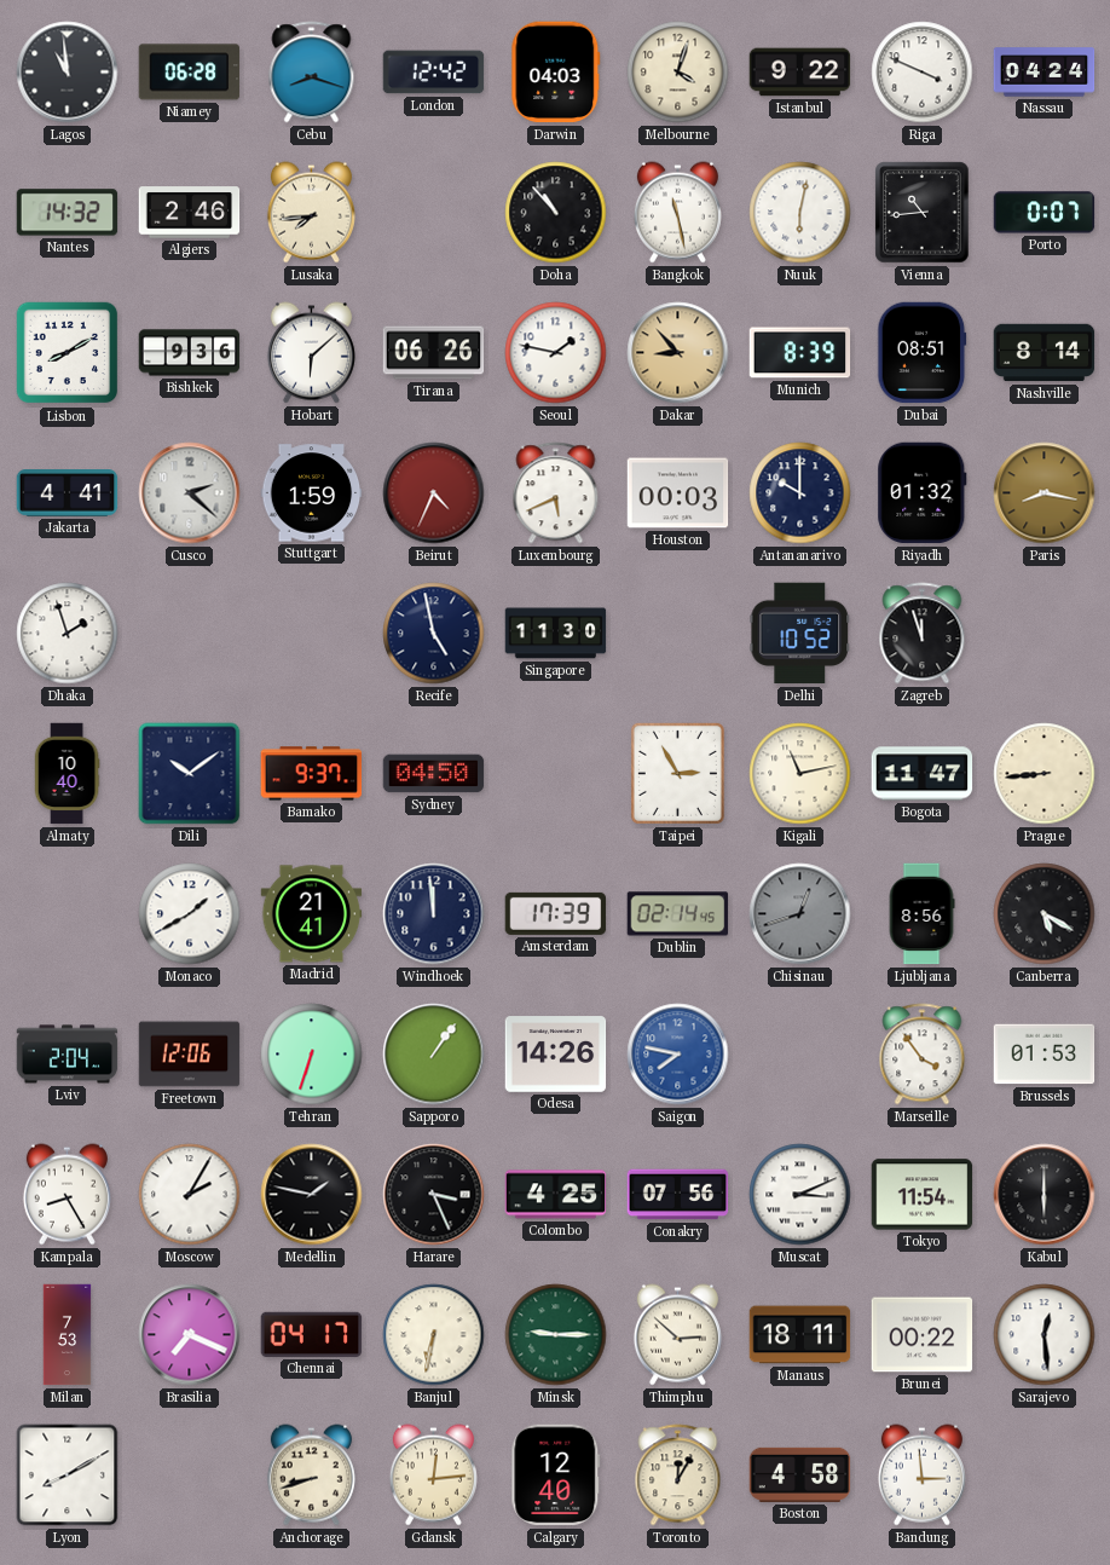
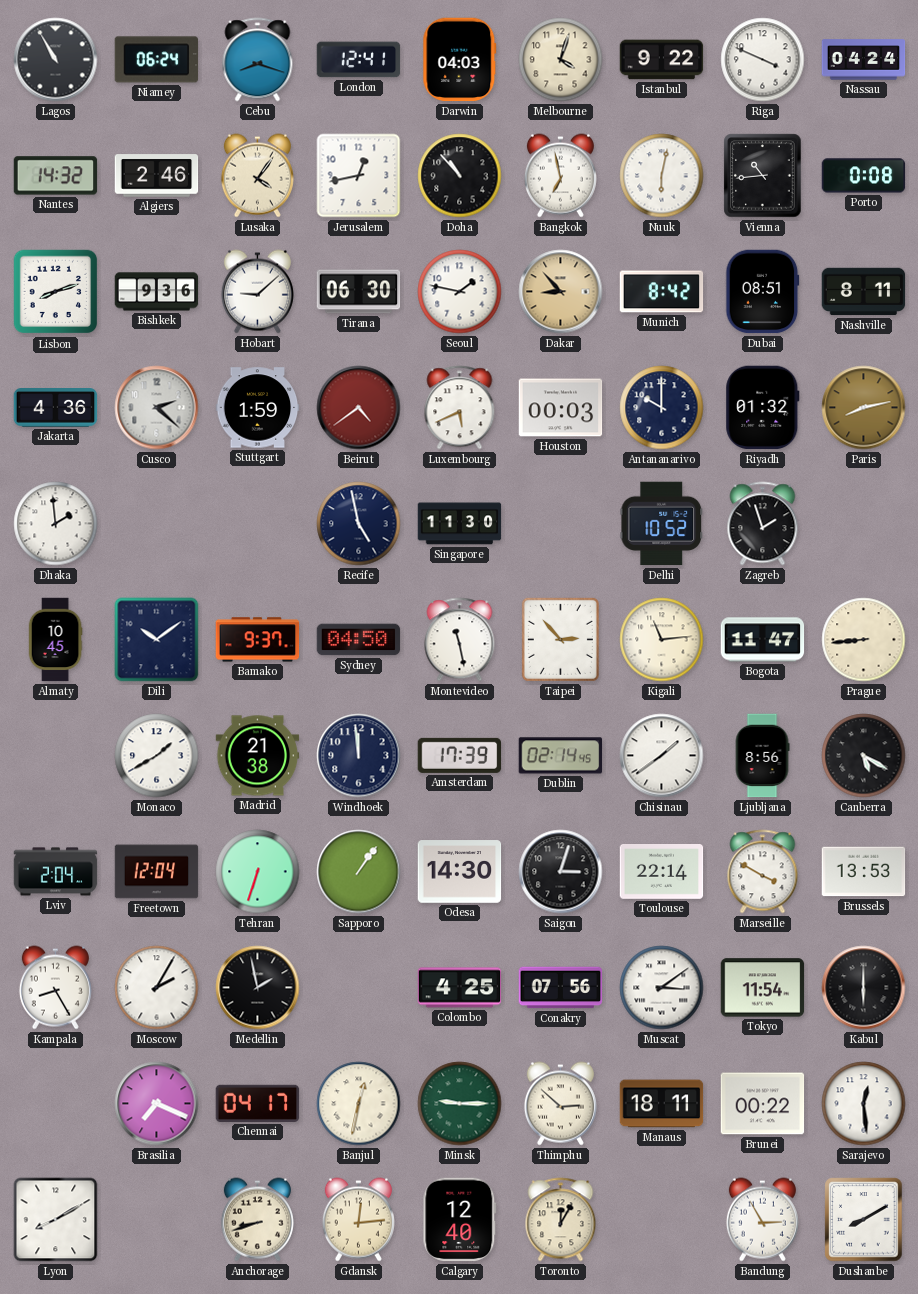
Lagos: 10:59 -> 10:55
Niamey: 06:28 -> 06:24
London: 12:42 -> 12:41
Lusaka: 7:44 -> 4:06
Jerusalem: none -> 12:43
Bangkok: 11:28 -> 6:58
Porto: 0:07 -> 0:08
Lisbon: 8:10 -> 8:12
Hobart: 6:08 -> 9:08
Tirana: 06:26 -> 06:30
Munich: 8:39 -> 8:42
Nashville: 8:14 -> 8:11
Jakarta: 4:41 -> 4:36
Beirut: 4:34 -> 4:39
Paris: 8:17 -> 8:13
Dhaka: 1:57 -> 1:59
Zagreb: 11:57 -> 1:57
Almaty: 10:40 -> 10:45
Montevideo: none -> 11:28
Taipei: 2:55 -> 2:53
Kigali: 11:13 -> 11:14
Madrid: 21:41 -> 21:38
Chisinau: 12:42 -> 1:39
Chisinau dial: grey -> white
Freetown: 12:06 -> 12:04
Odesa: 14:26 -> 14:30
Saigon: 7:47 -> 3:03
Saigon dial: blue -> black
Toulouse: none -> 22:14
Marseille: 3:54 -> 3:50
Brussels: 01:53 -> 13:53
Medellin: 1:47 -> 1:58
Harare: 3:26 -> none
Muscat: 3:11 -> 3:09
Milan: 7:53 -> none
Banjul: 6:32 -> 12:32
Boston: 4:58 -> none
Bandung: 2:59 -> 2:55
Dushanbe: none -> 8:10
